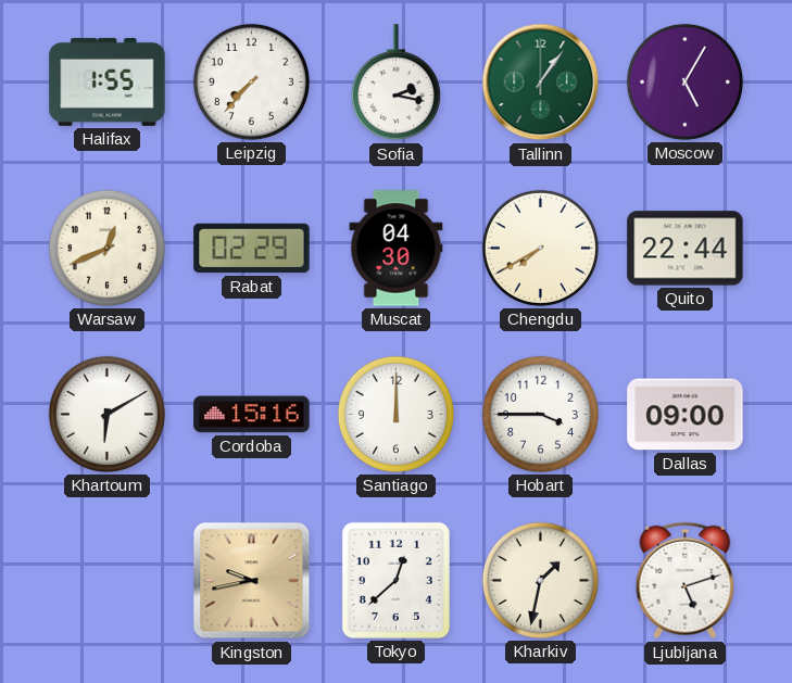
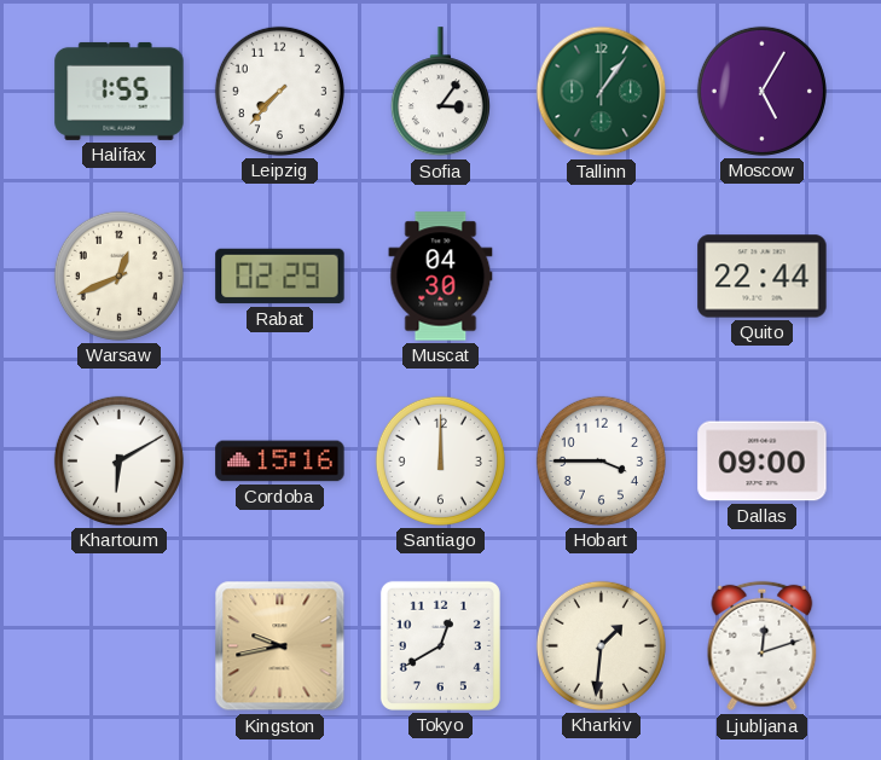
Sofia: 2:17 -> 3:06
Chengdu: 7:40 -> none
Tokyo: 12:38 -> 12:40
Kharkiv: 1:32 -> 1:31
Ljubljana: 5:12 -> 12:12
